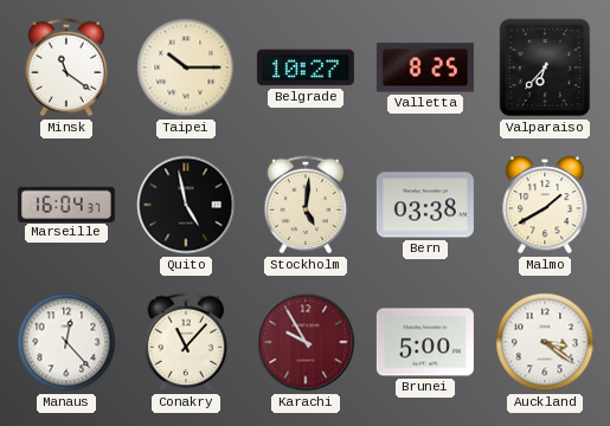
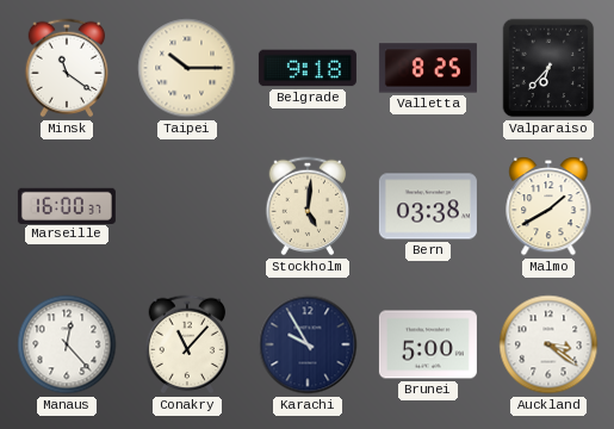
Belgrade: 10:27 -> 9:18
Marseille: 16:04 -> 16:00
Quito: 4:58 -> none
Karachi dial: burgundy -> navy
